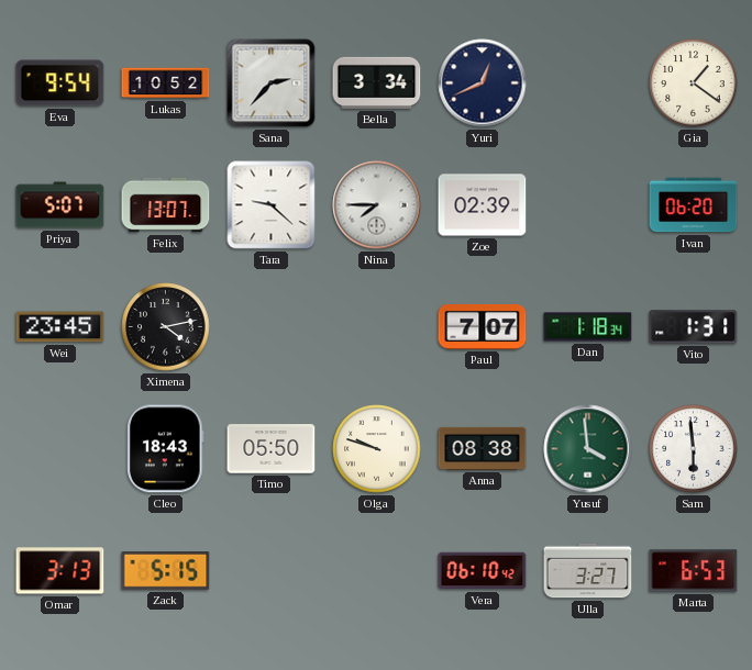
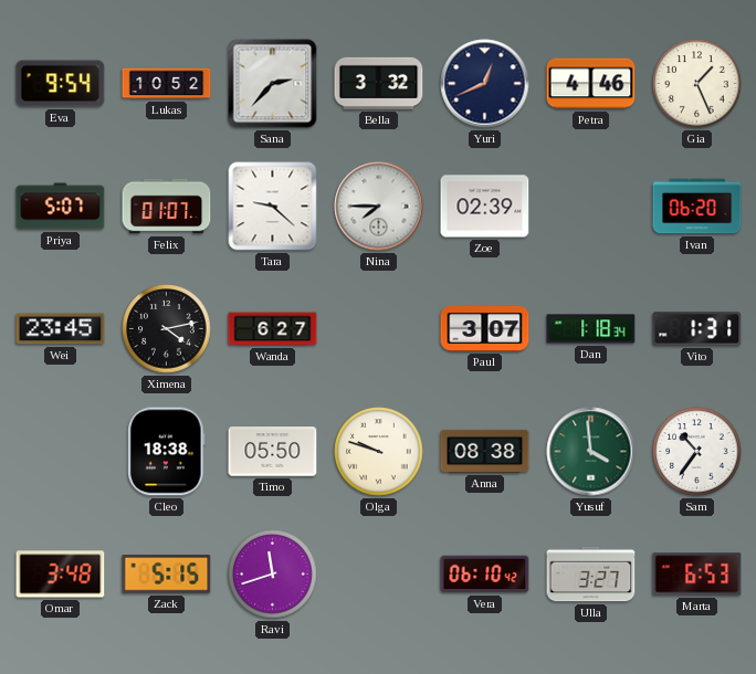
Bella: 3:34 -> 3:32
Petra: none -> 4:46
Gia: 1:21 -> 1:26
Felix: 13:07 -> 01:07
Wanda: none -> 6:27
Paul: 7:07 -> 3:07
Cleo: 18:43 -> 18:38
Sam: 5:59 -> 10:36
Omar: 3:13 -> 3:48
Ravi: none -> 11:42
